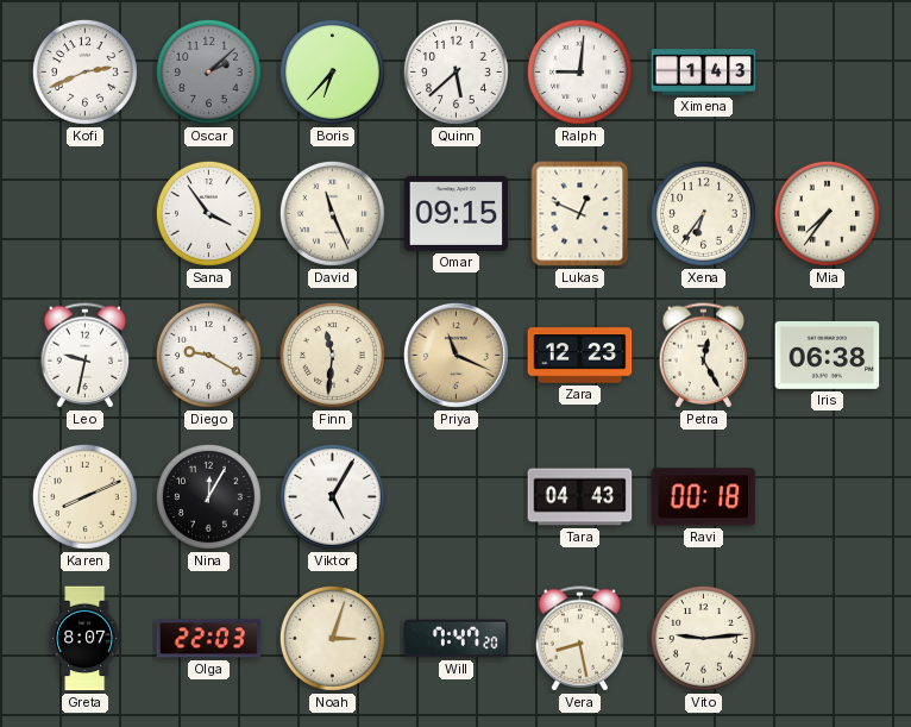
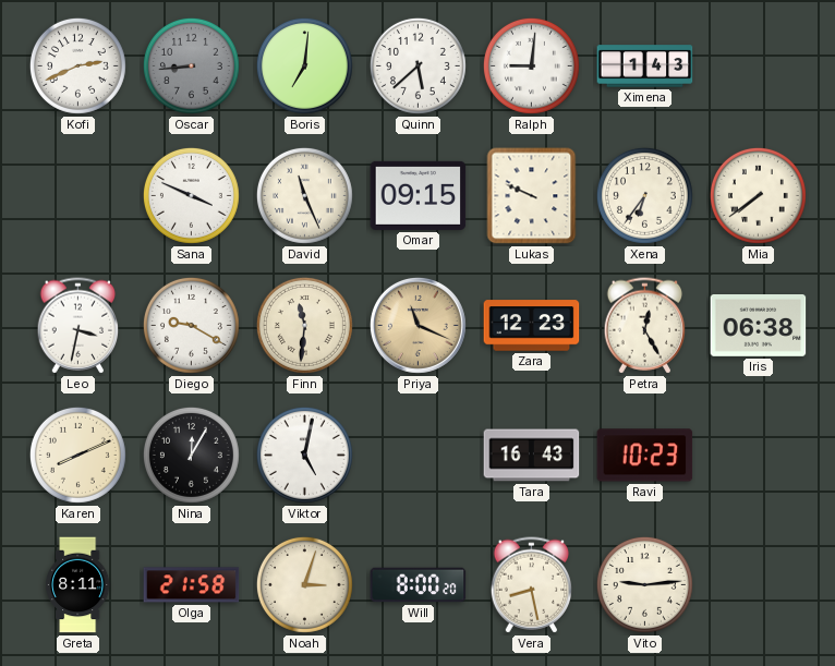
Oscar: 2:08 -> 8:44
Boris: 6:37 -> 7:01
Sana: 3:54 -> 3:49
Lukas: 12:49 -> 9:49
Mia: 7:36 -> 7:39
Leo: 9:32 -> 3:32
Viktor: 5:05 -> 5:02
Tara: 04:43 -> 16:43
Ravi: 00:18 -> 10:23
Greta: 8:07 -> 8:11
Olga: 22:03 -> 21:58
Will: 7:47 -> 8:00
